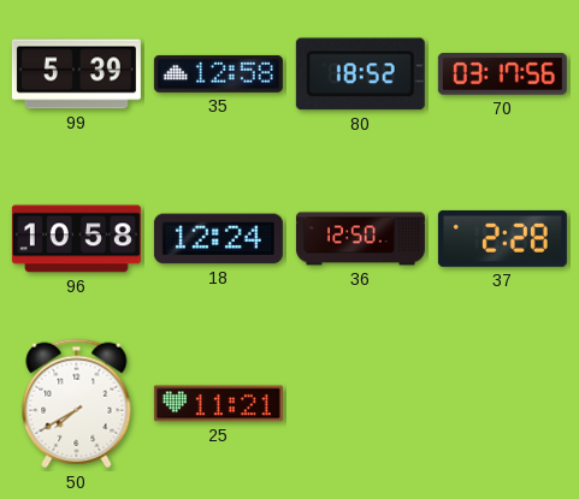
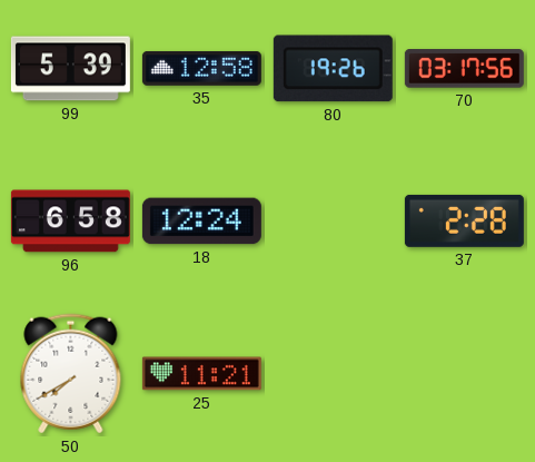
80: 18:52 -> 19:26
96: 10:58 -> 6:58
36: 12:50 -> none
